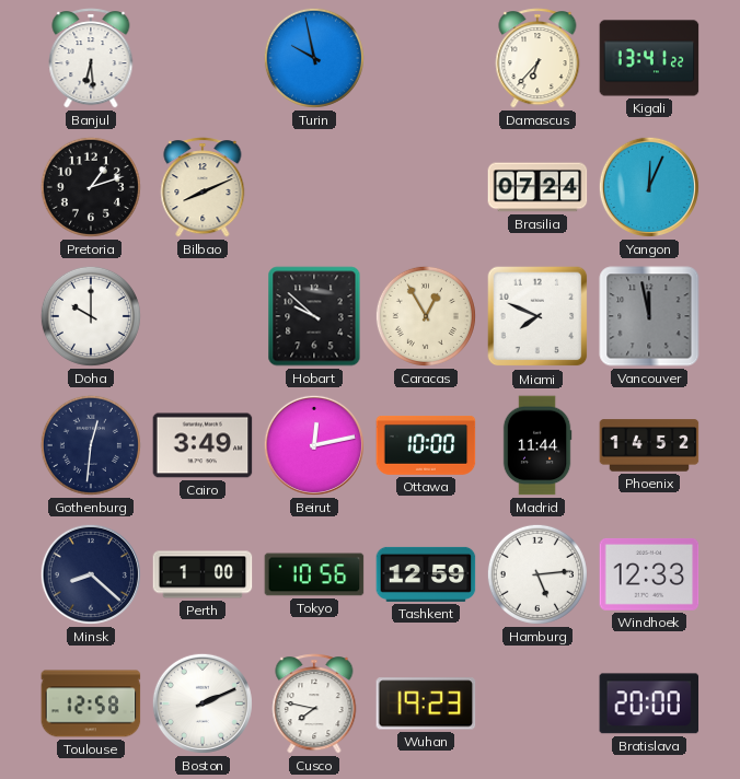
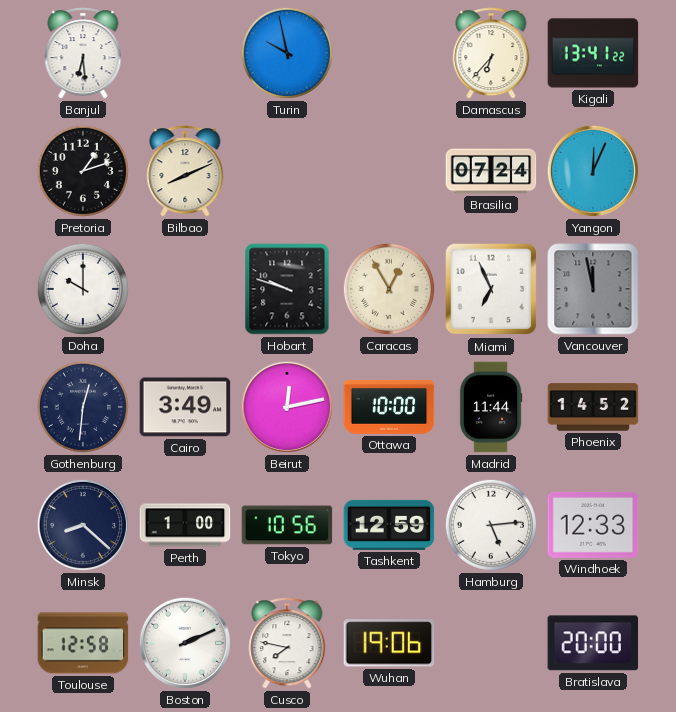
Hobart: 9:52 -> 9:48
Miami: 7:49 -> 6:56
Wuhan: 19:23 -> 19:06
